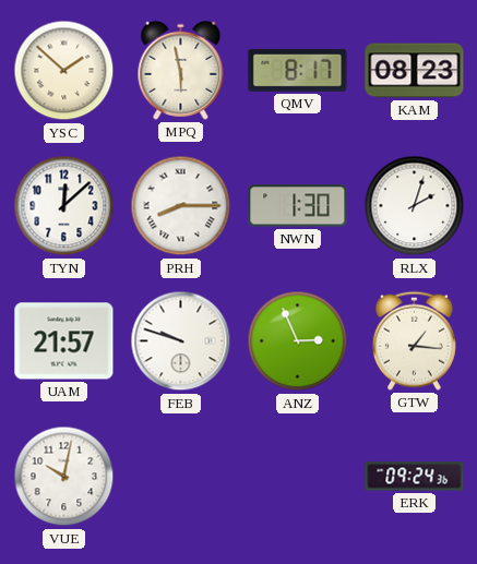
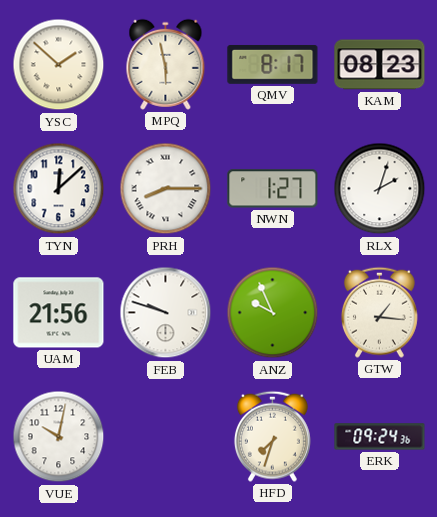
NWN: 1:30 -> 1:27
UAM: 21:57 -> 21:56
ANZ: 2:56 -> 9:56
HFD: none -> 7:33
